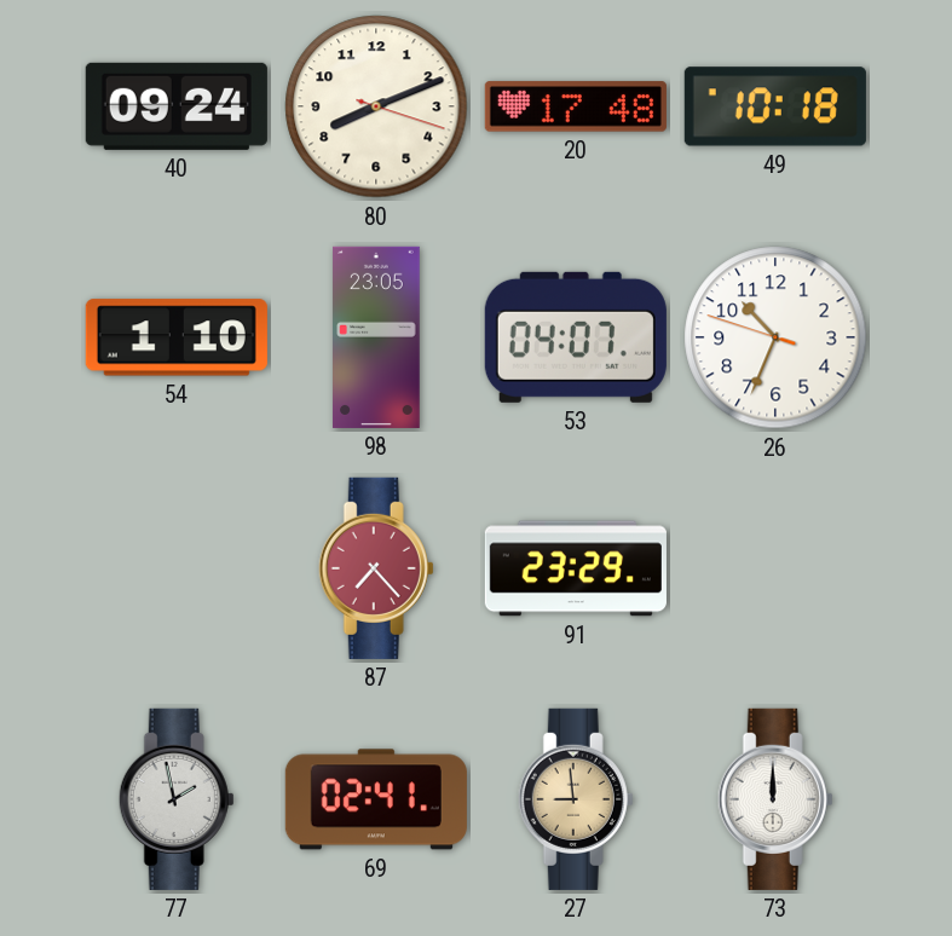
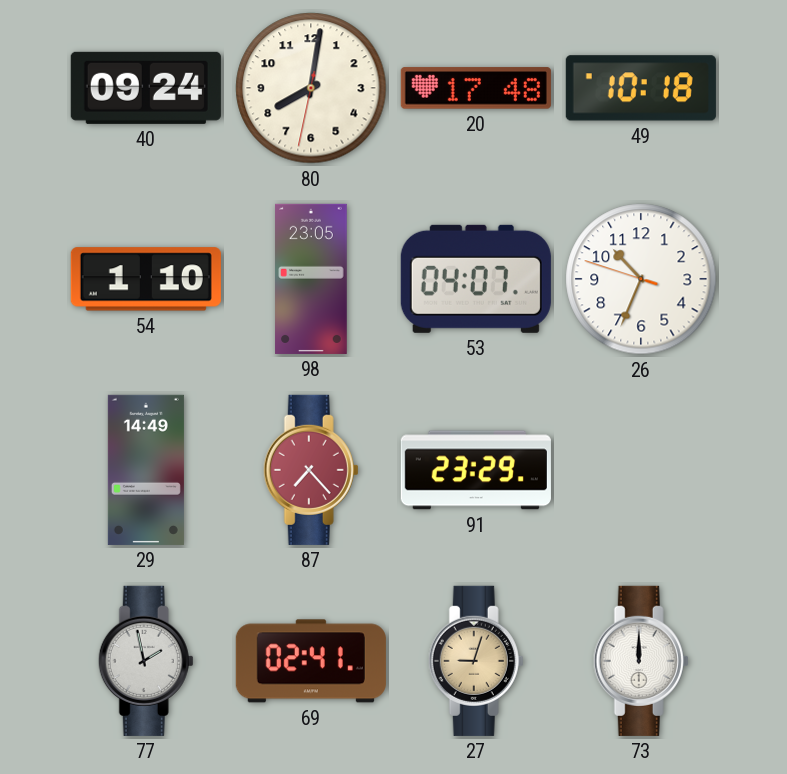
80: 8:11 -> 8:01
29: none -> 14:49
27: 8:59 -> 9:03
